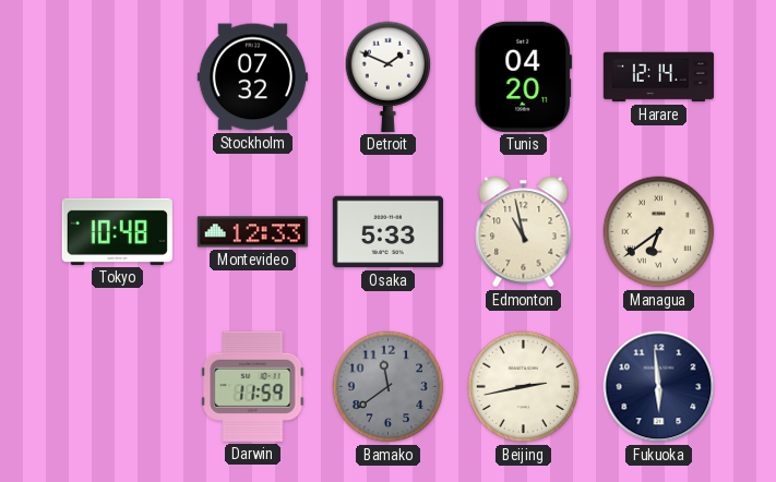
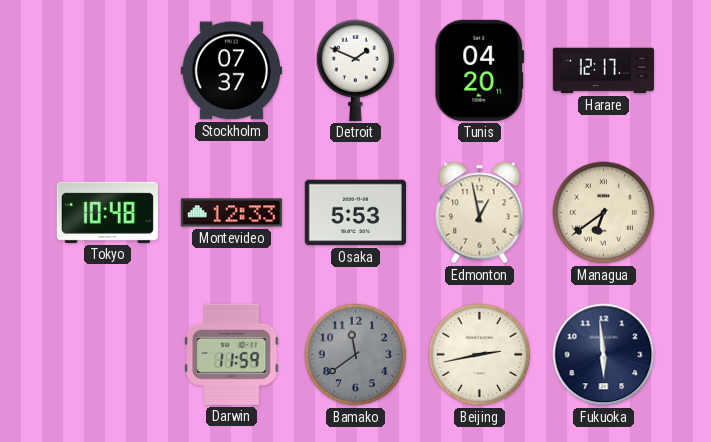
Stockholm: 07:32 -> 07:37
Harare: 12:14 -> 12:17
Osaka: 5:33 -> 5:53
Edmonton: 10:58 -> 12:58
